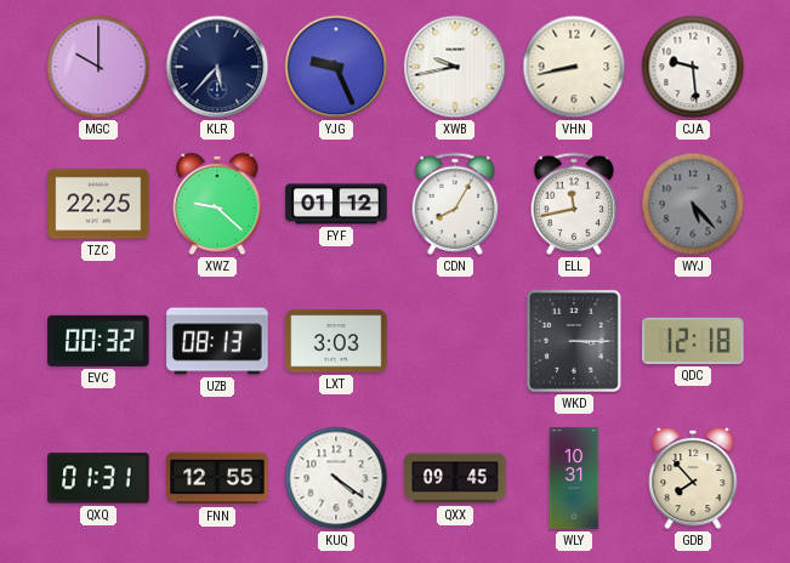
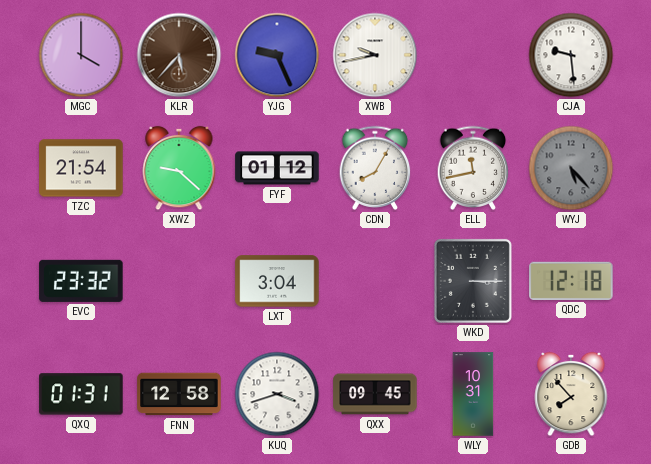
MGC: 10:00 -> 4:00
KLR dial: navy -> brown
VHN: 8:43 -> none
TZC: 22:25 -> 21:54
EVC: 00:32 -> 23:32
UZB: 08:13 -> none
LXT: 3:03 -> 3:04
FNN: 12:55 -> 12:58
KUQ: 4:21 -> 3:42
